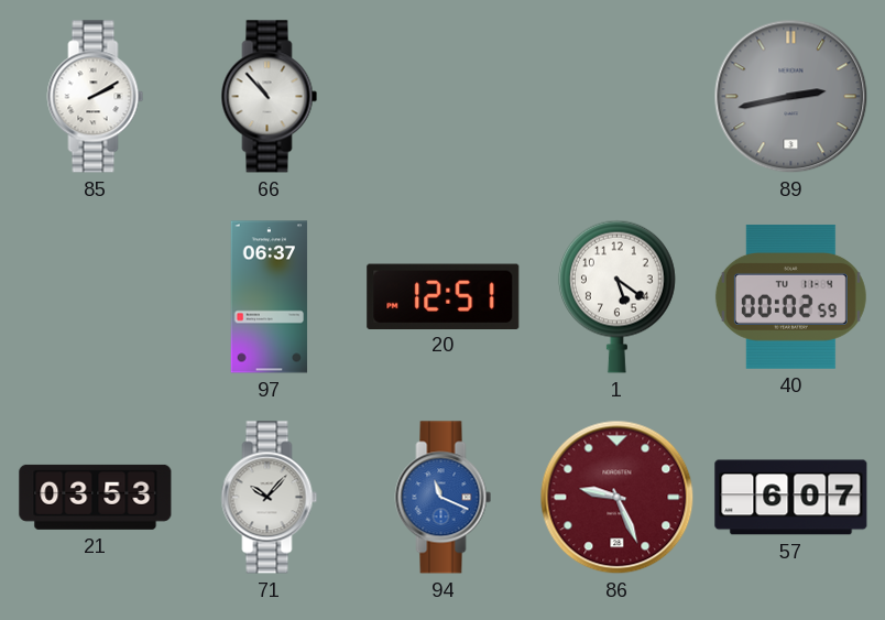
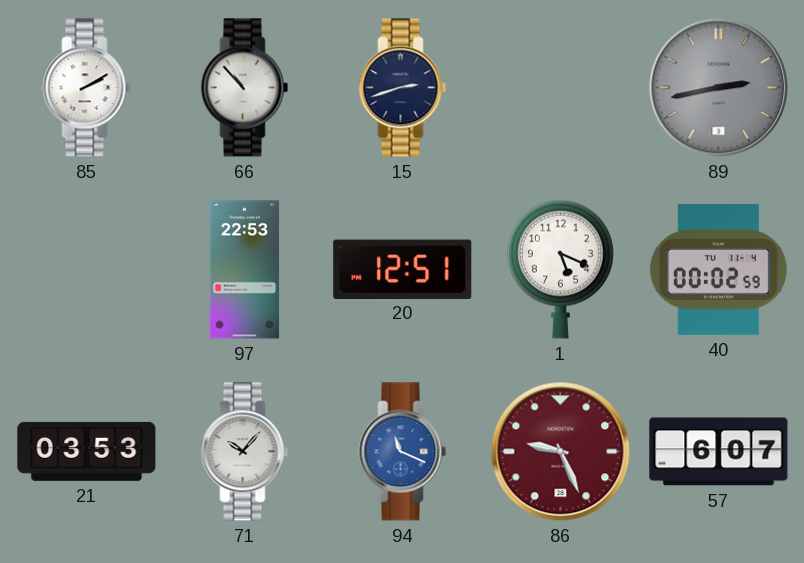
15: none -> 2:42
97: 06:37 -> 22:53
1: 5:21 -> 5:19
